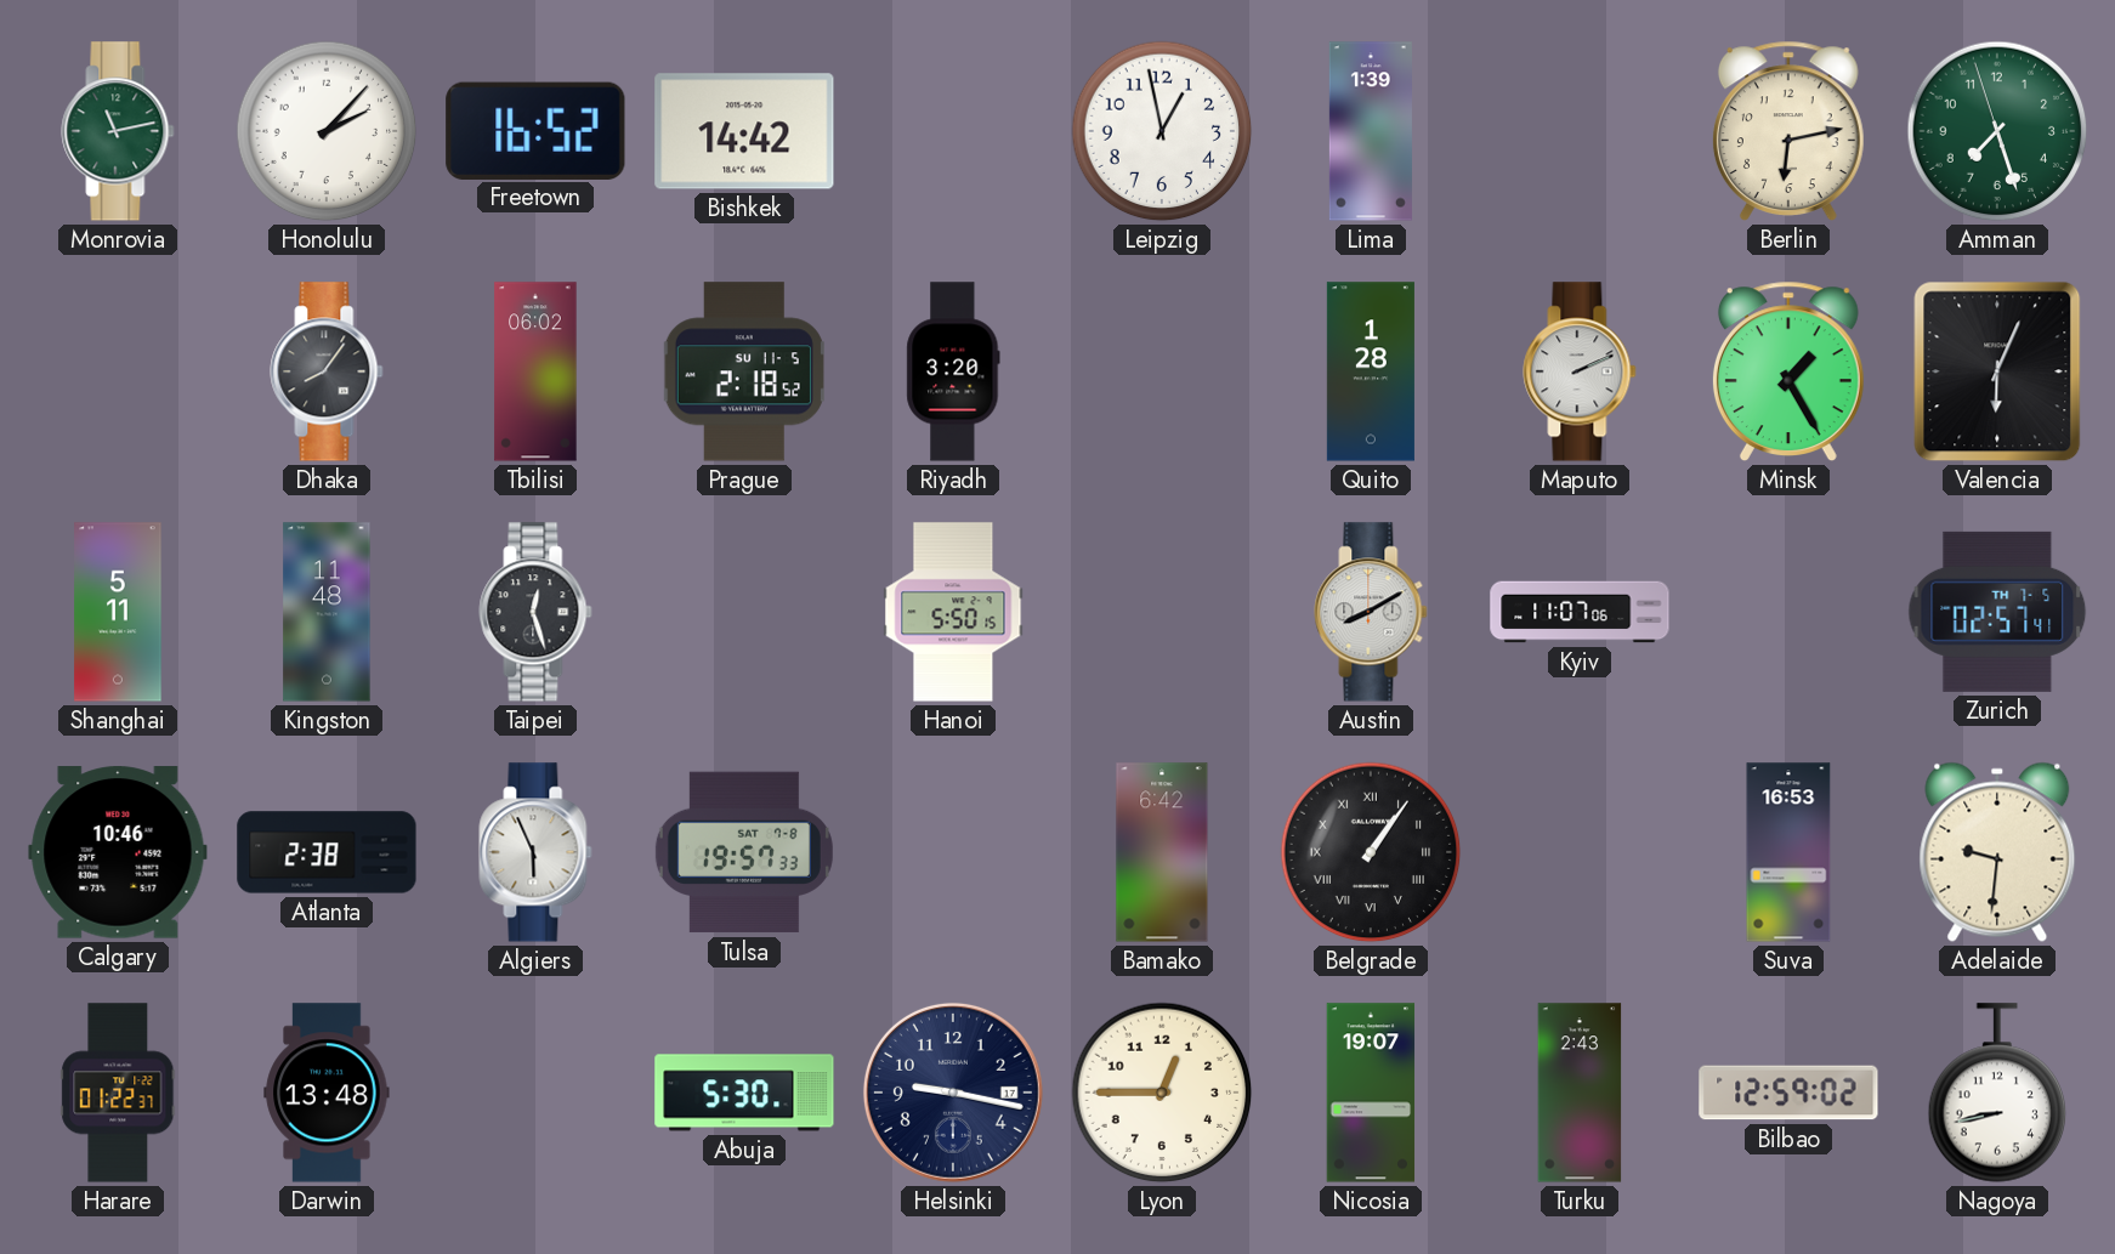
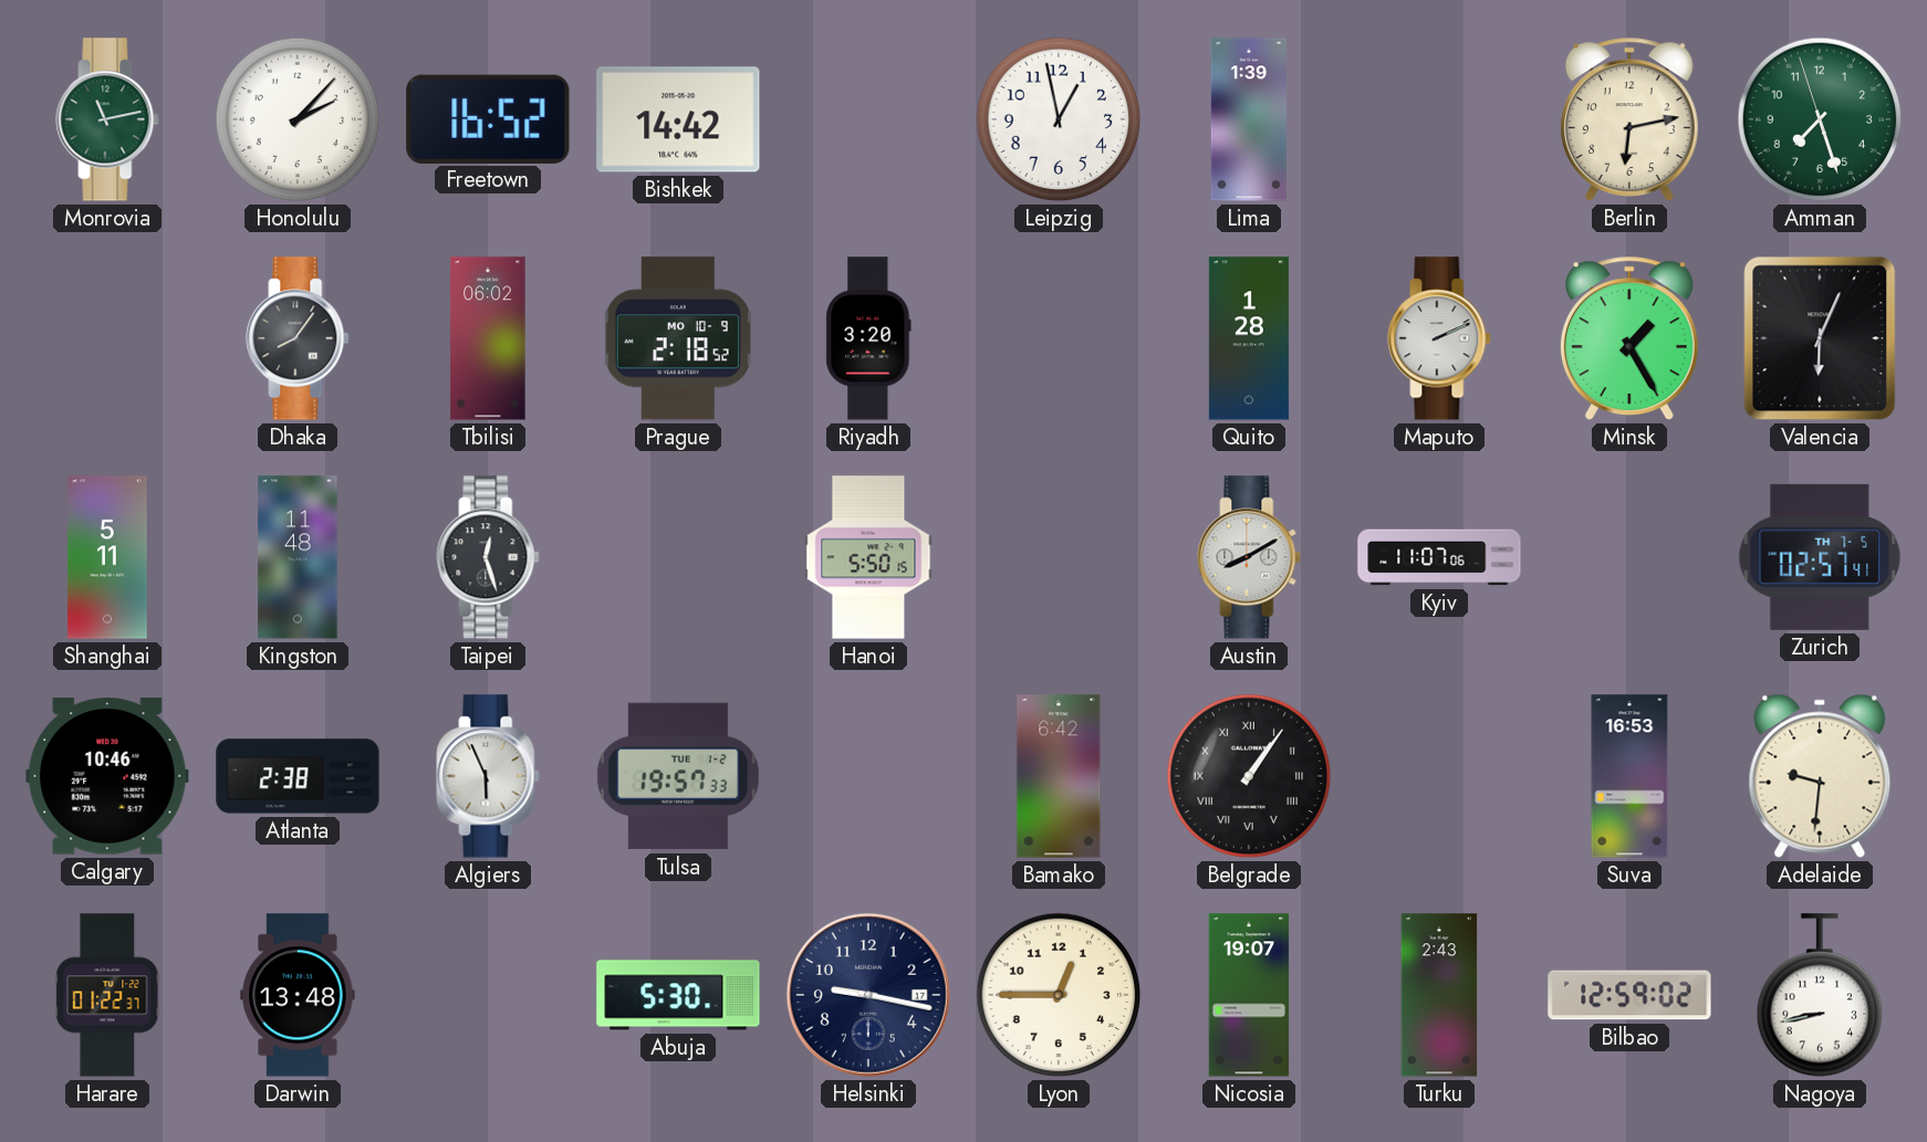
Prague date: SU 11-5 -> MO 10-9
Tulsa date: SAT 7-8 -> TUE 1-2
